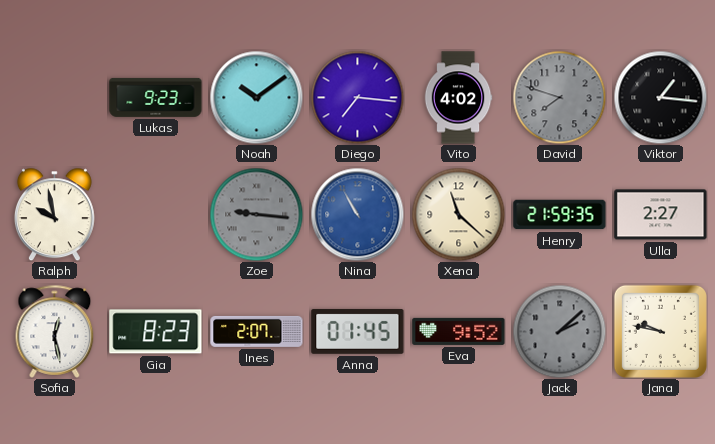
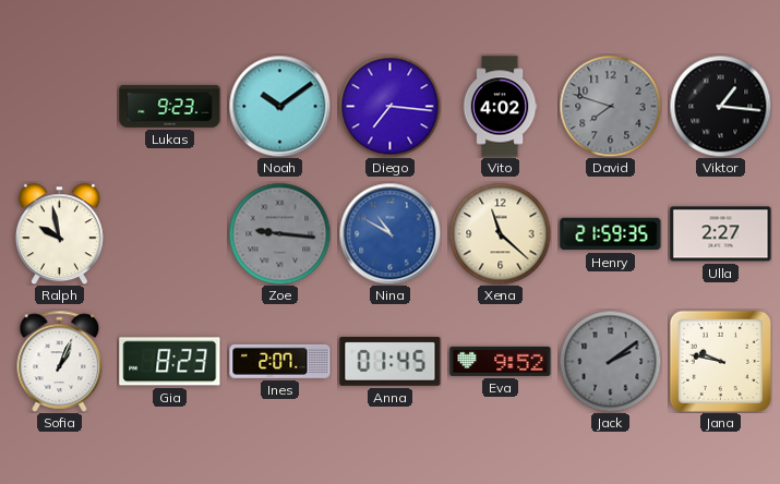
Nina: 10:55 -> 10:50
Sofia: 12:28 -> 1:04
Jack: 2:08 -> 2:09
